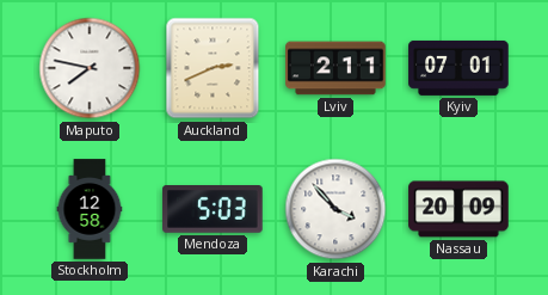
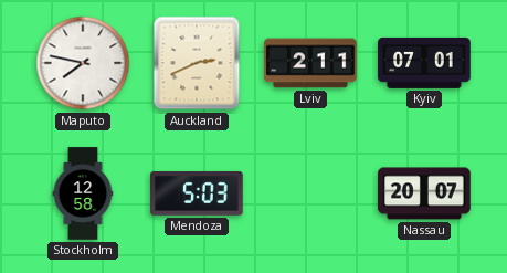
Karachi: 3:53 -> none
Nassau: 20:09 -> 20:07
